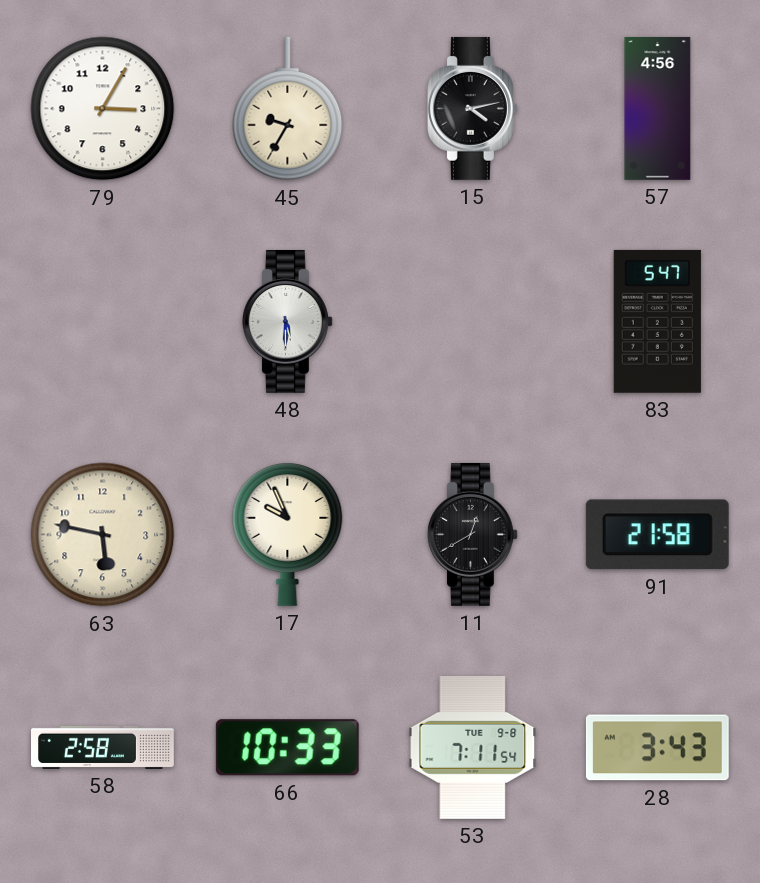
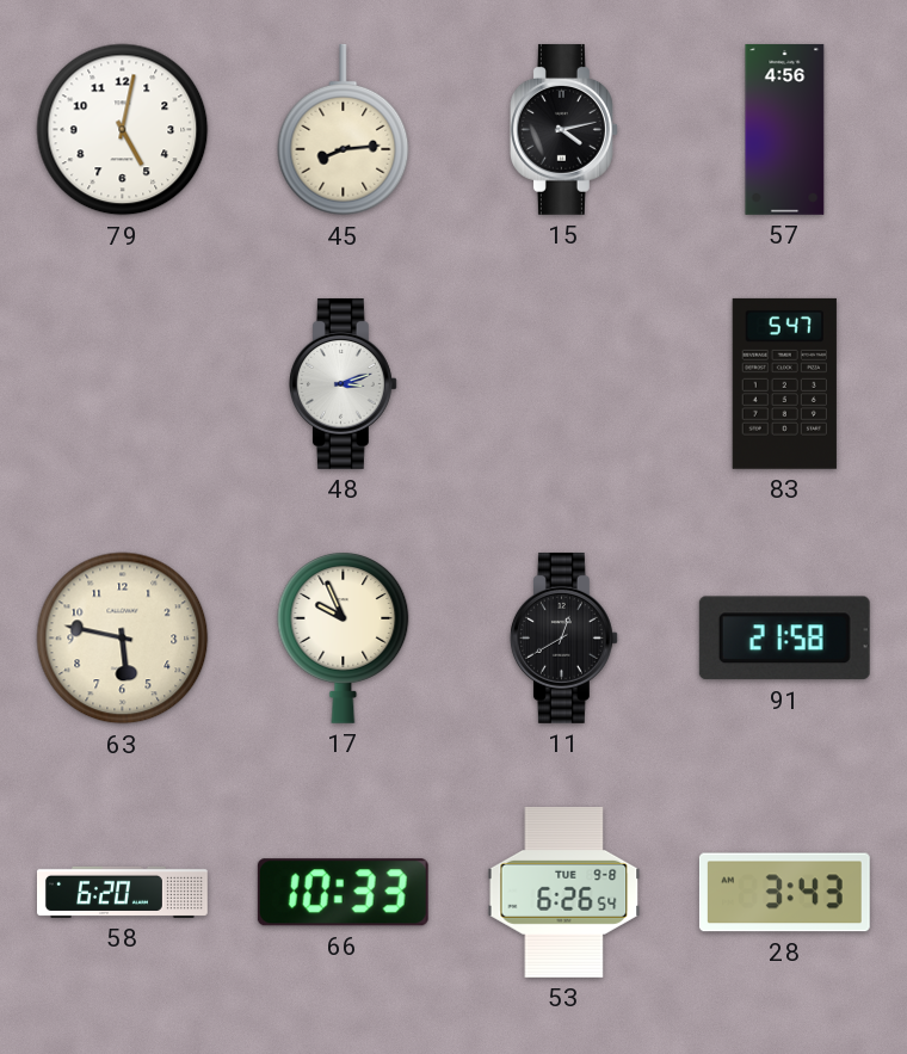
79: 3:05 -> 5:02
45: 9:35 -> 8:14
48: 5:30 -> 3:12
58: 2:58 -> 6:20
53: 7:11 -> 6:26
